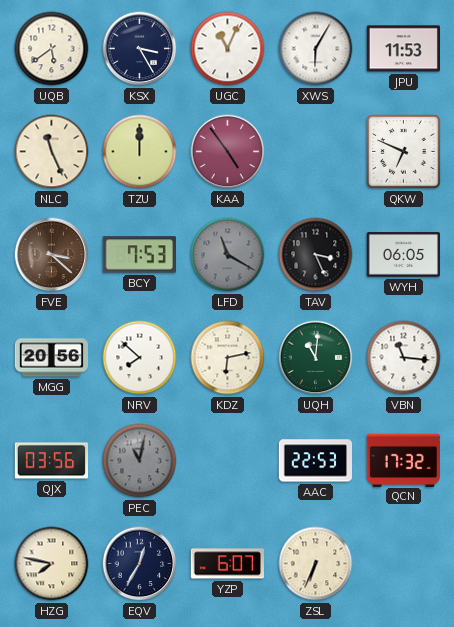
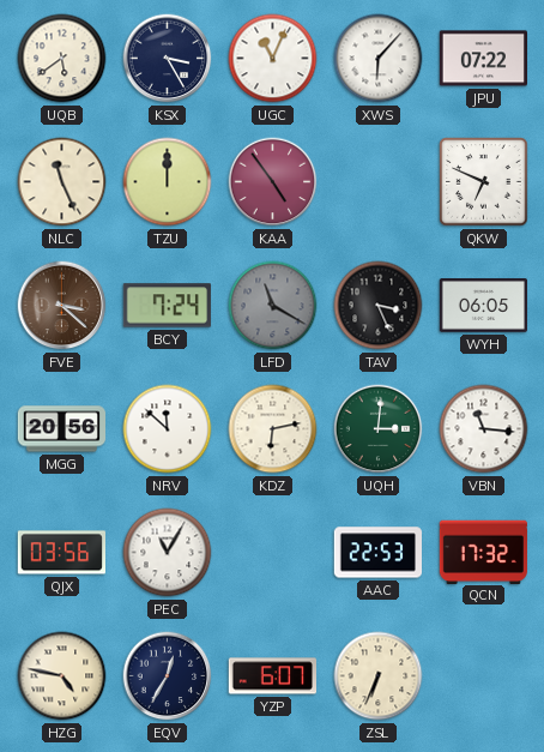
XWS: 6:05 -> 6:07
JPU: 11:53 -> 07:22
BCY: 7:53 -> 7:24
NRV: 7:52 -> 11:52
UQH: 11:01 -> 3:01
PEC: 11:02 -> 11:05
PEC dial: grey -> white
HZG: 7:47 -> 4:47
